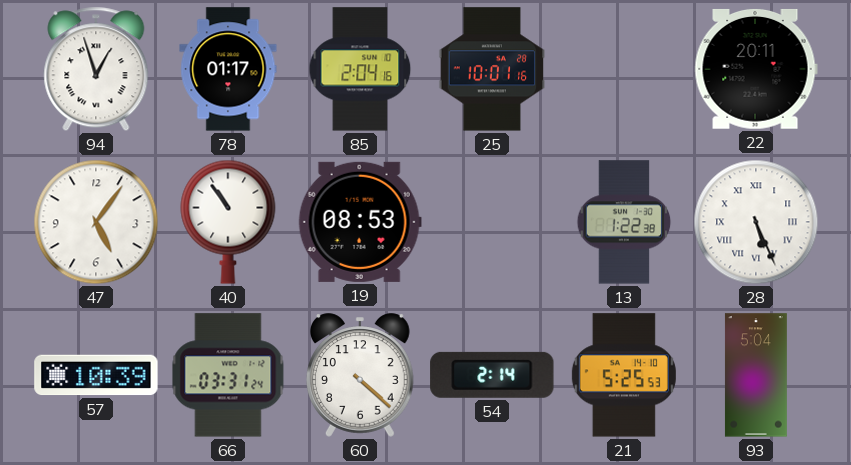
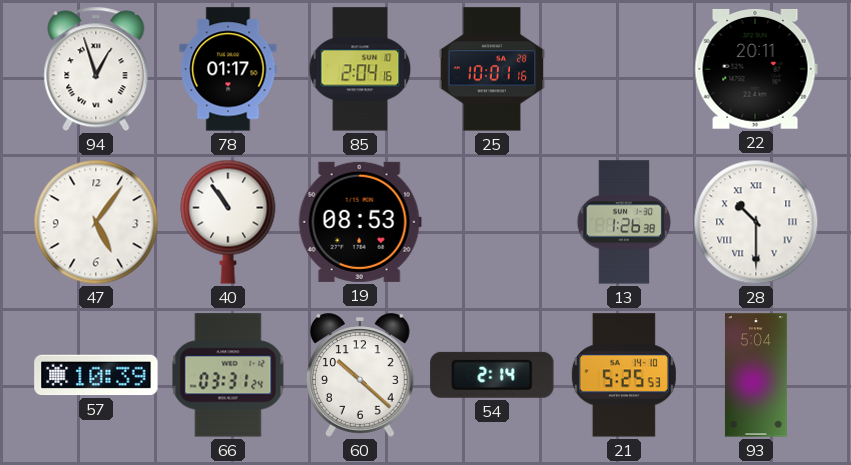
13: 1:22 -> 1:26
28: 5:26 -> 10:30
60: 4:22 -> 10:22
